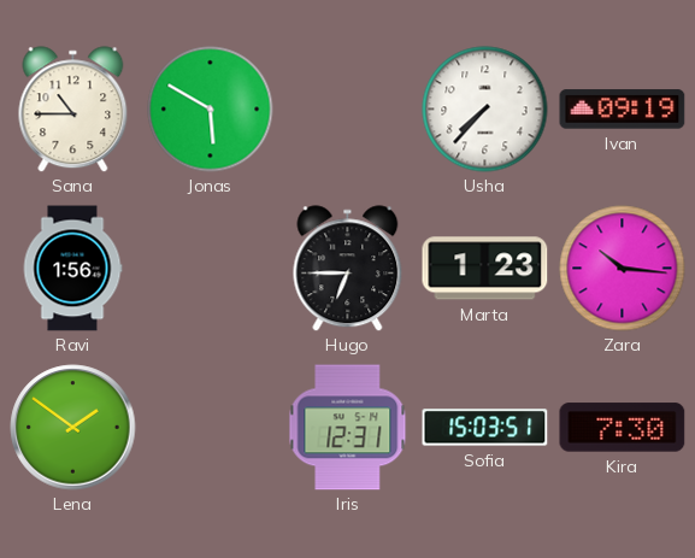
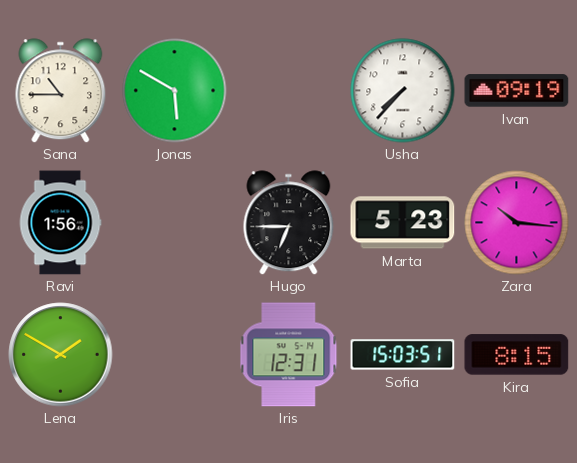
Marta: 1:23 -> 5:23
Lena: 1:51 -> 1:50
Kira: 7:30 -> 8:15
